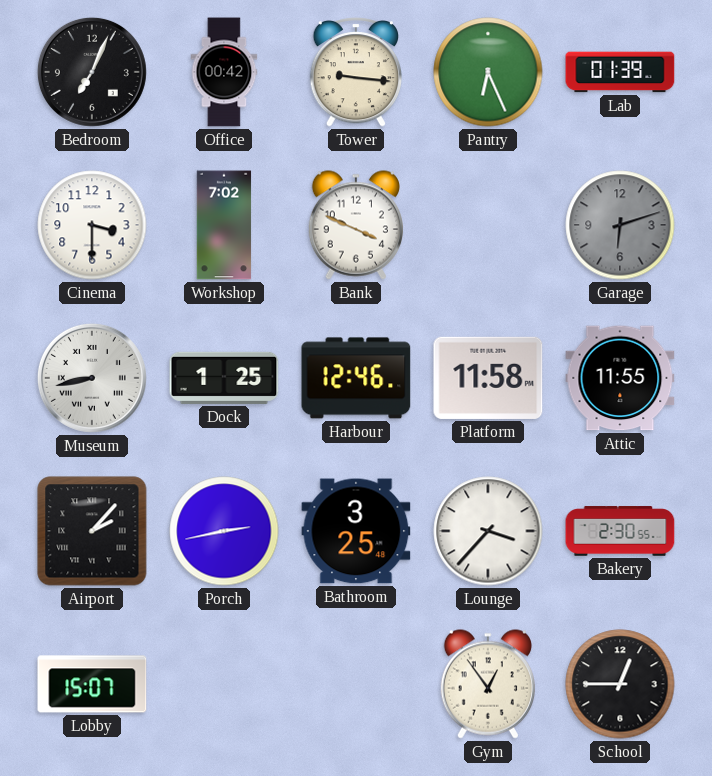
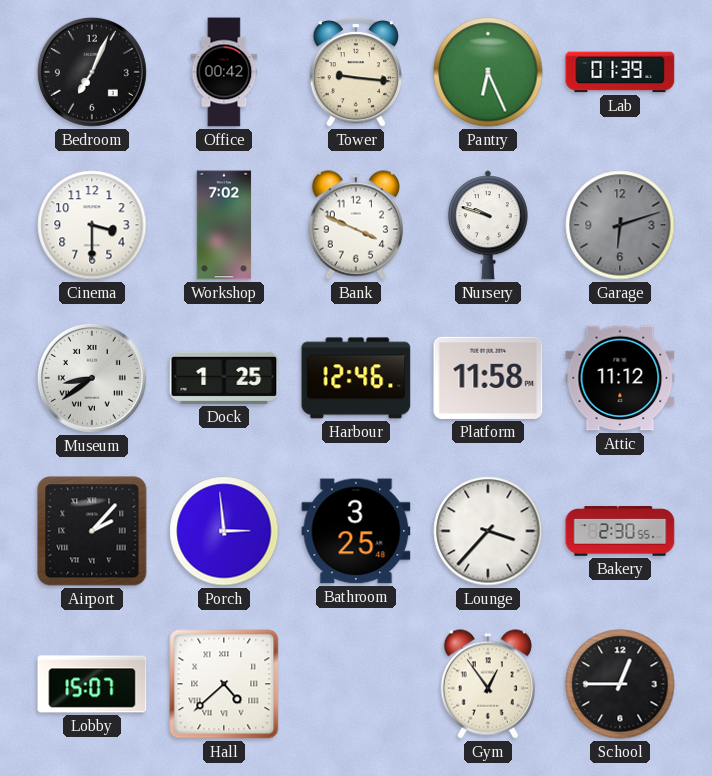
Nursery: none -> 9:48
Museum: 8:43 -> 8:39
Attic: 11:55 -> 11:12
Porch: 2:43 -> 2:59
Hall: none -> 4:38
